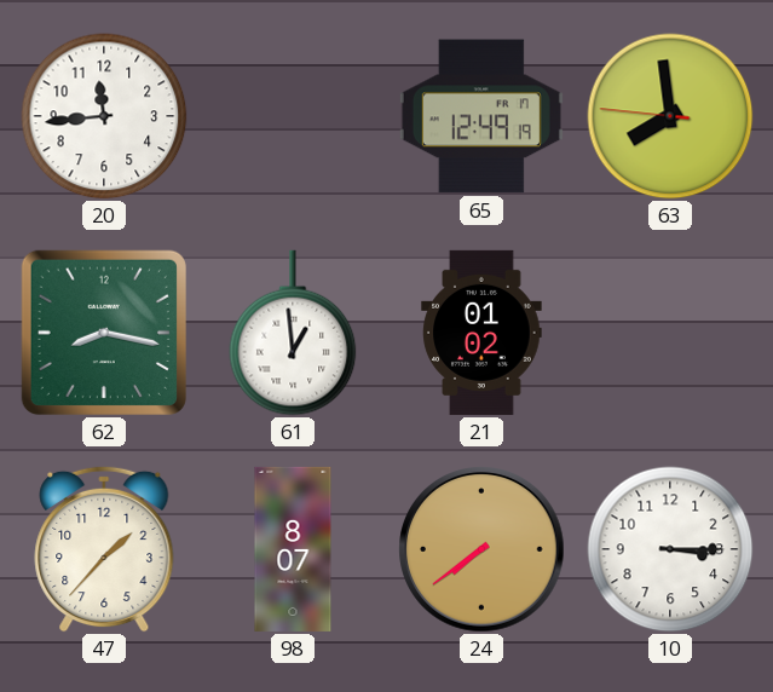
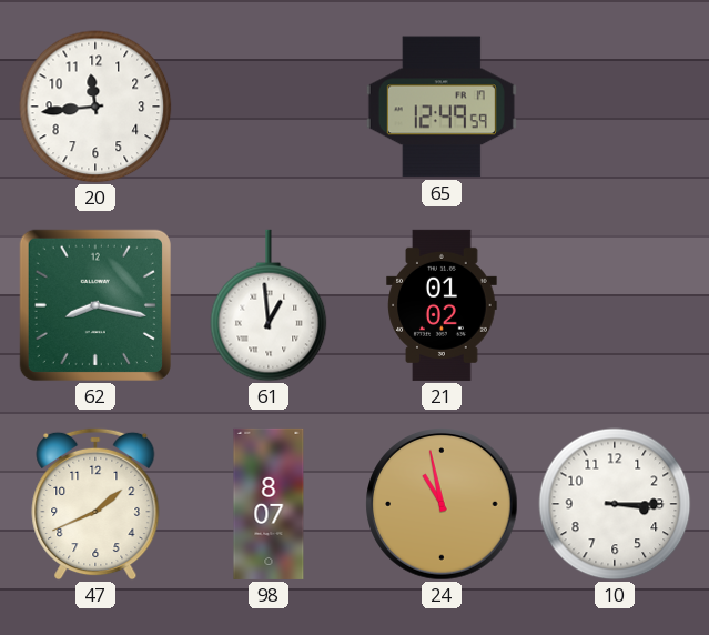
65: 12:49:19 -> 12:49:59
63: 7:58 -> none
47: 1:37 -> 1:41
24: 7:39 -> 10:58
